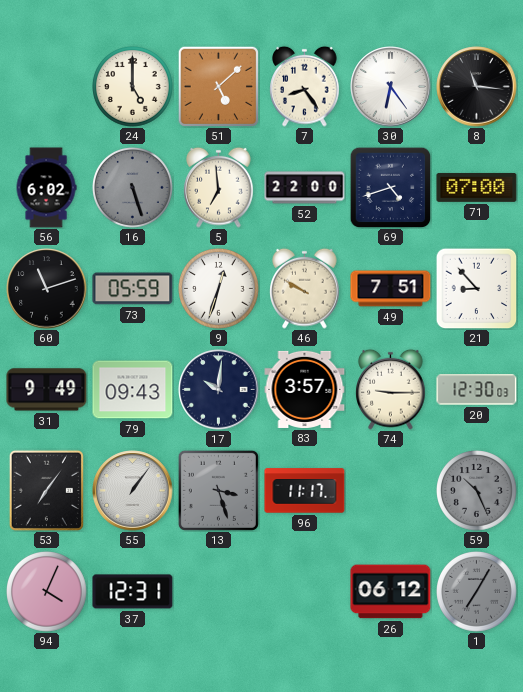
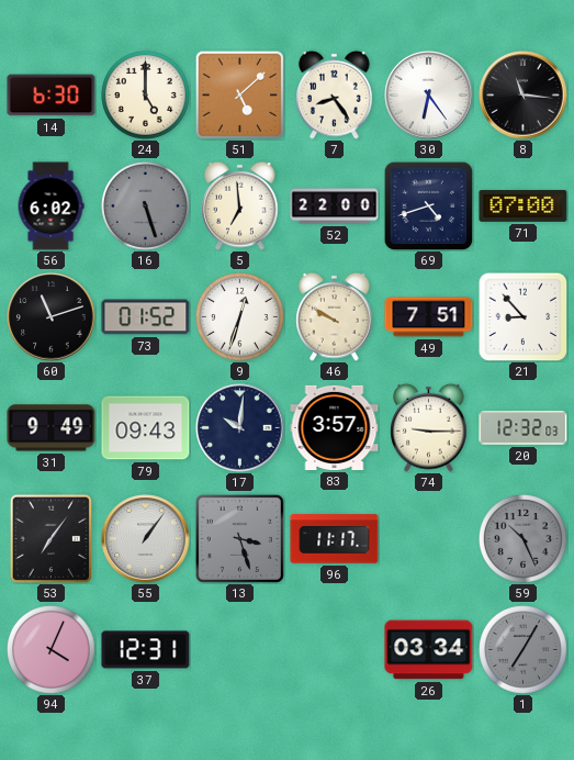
14: none -> 6:30
73: 05:59 -> 01:52
20: 12:30 -> 12:32
26: 06:12 -> 03:34
